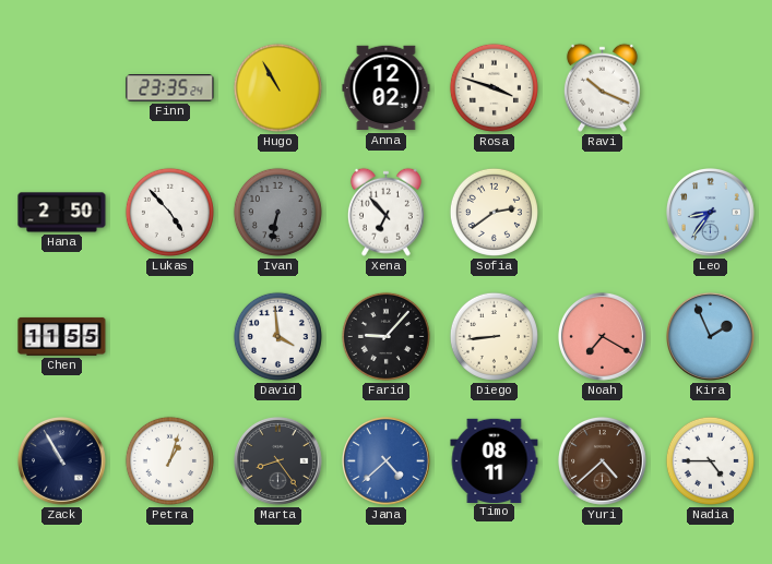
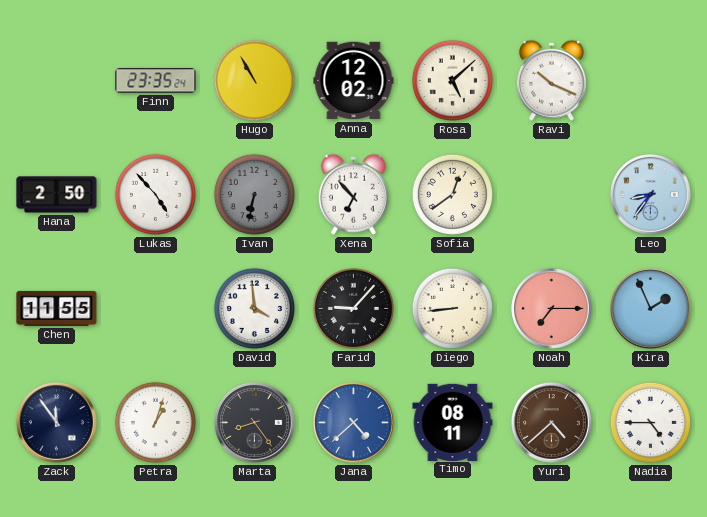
Rosa: 3:48 -> 5:08
Sofia: 2:39 -> 12:39
Noah: 7:20 -> 7:15
Zack: 10:55 -> 11:54
